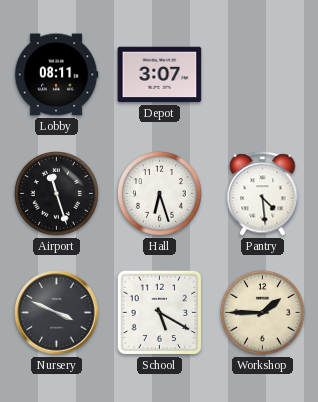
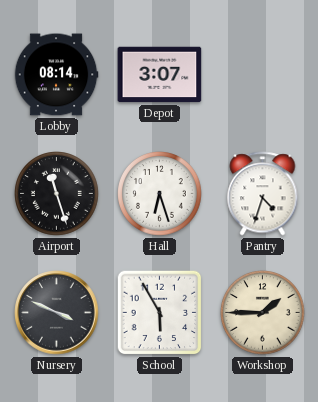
Lobby: 08:11 -> 08:14
Pantry: 4:29 -> 4:33
School: 5:20 -> 5:55
